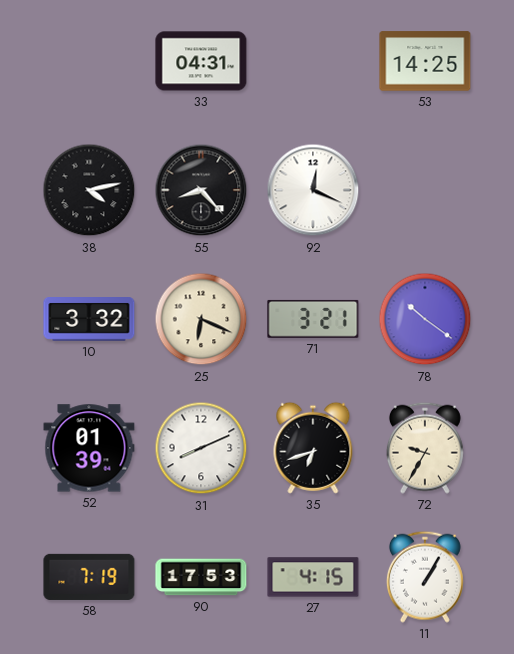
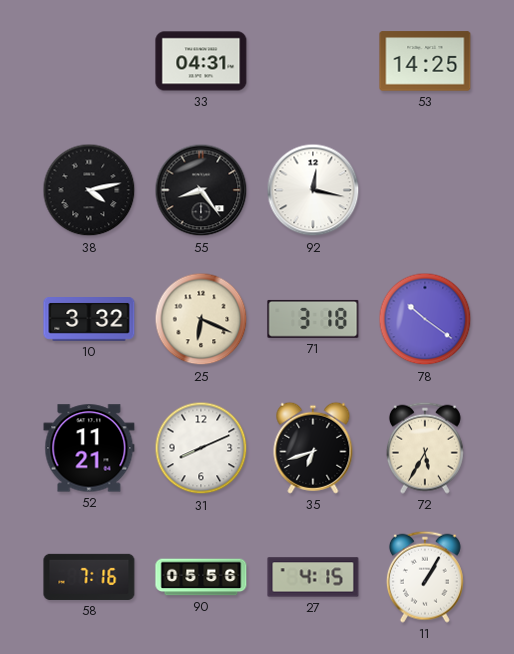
55: 8:23 -> 8:24
92: 12:19 -> 12:17
71: 3:21 -> 3:18
52: 01:39 -> 11:21
72: 9:35 -> 5:35
58: 7:19 -> 7:16
90: 17:53 -> 05:56
